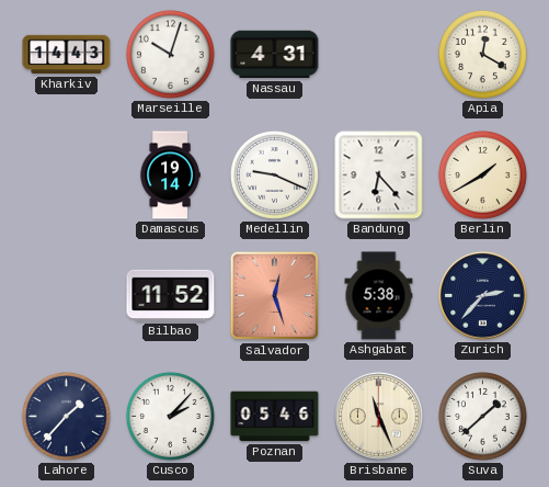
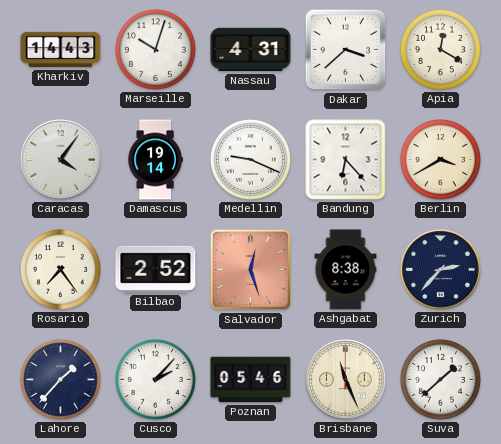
Dakar: none -> 3:38
Caracas: none -> 4:06
Berlin: 1:40 -> 3:40
Rosario: none -> 7:24
Bilbao: 11:52 -> 2:52
Ashgabat: 5:38 -> 8:38
